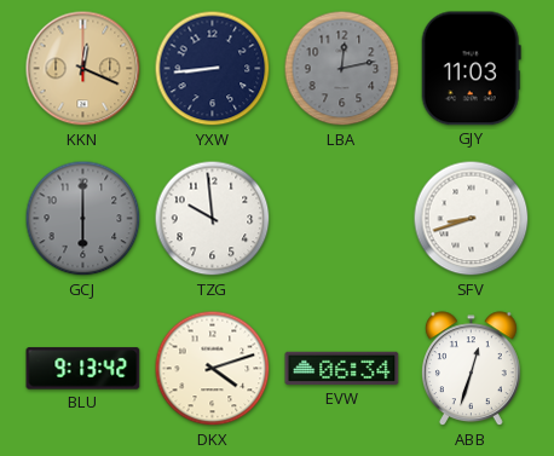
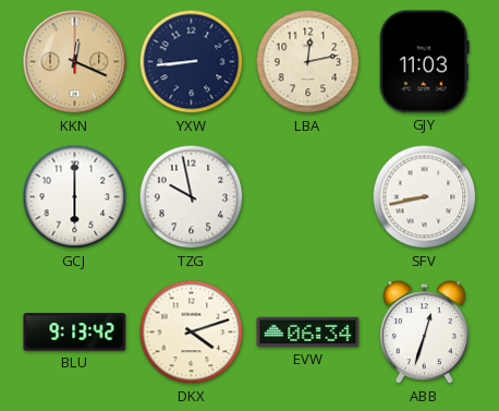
LBA dial: grey -> cream
GCJ dial: grey -> white
TZG: 9:59 -> 9:58
SFV: 8:42 -> 8:43
